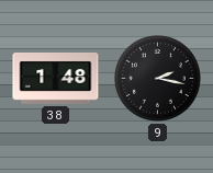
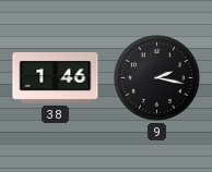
38: 1:48 -> 1:46
